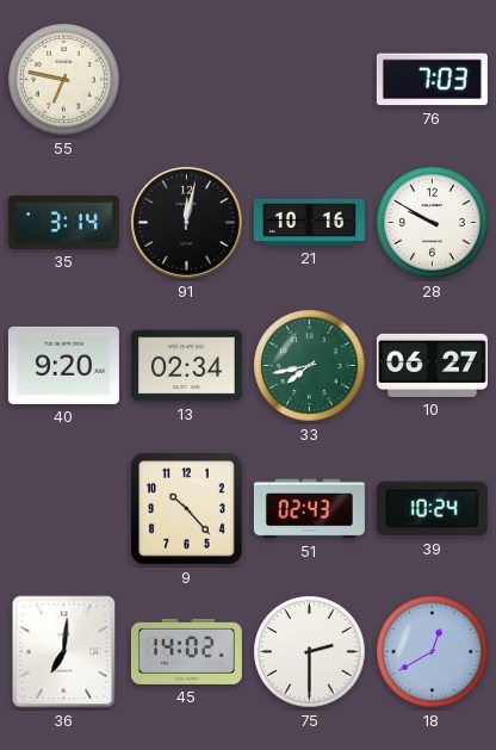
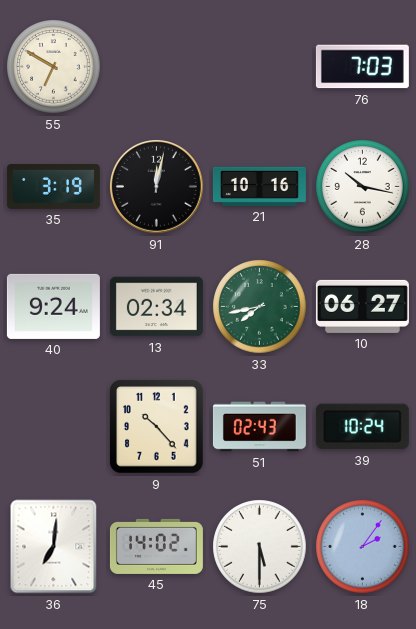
55: 6:47 -> 6:50
35: 3:14 -> 3:19
28: 9:50 -> 10:17
40: 9:20 -> 9:24
75: 2:30 -> 5:30
18: 12:40 -> 2:06
